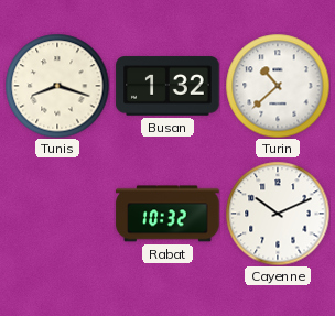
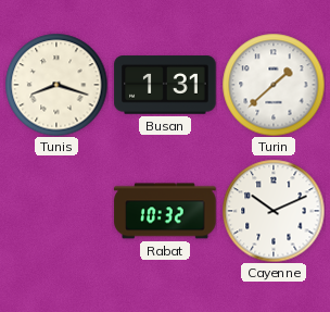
Busan: 1:32 -> 1:31
Turin: 10:38 -> 1:38
